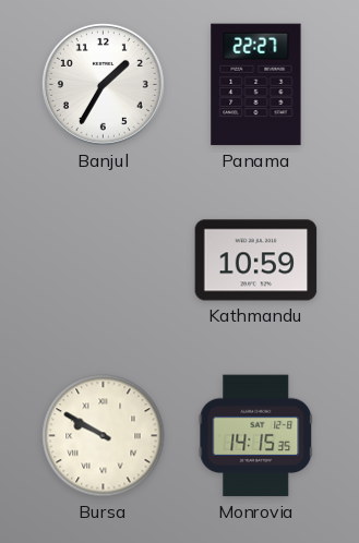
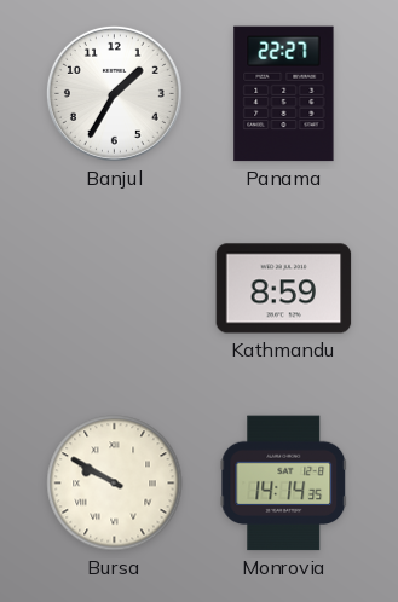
Kathmandu: 10:59 -> 8:59
Monrovia: 14:15 -> 14:14
